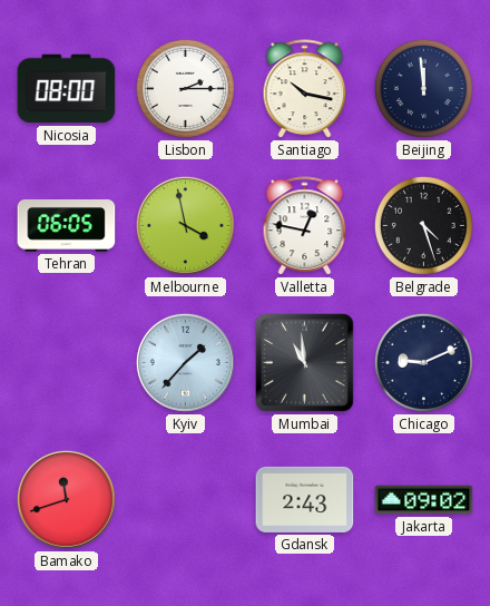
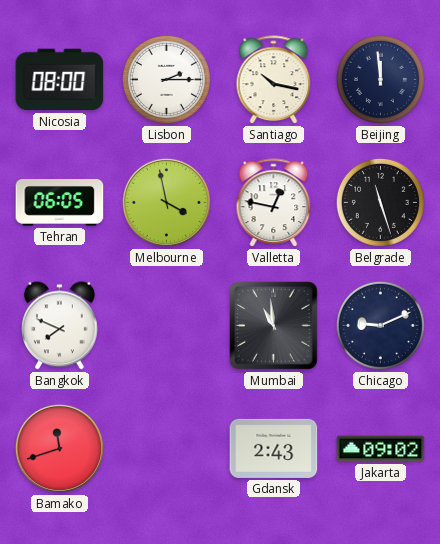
Belgrade: 4:27 -> 11:27
Bangkok: none -> 7:49
Kyiv: 1:37 -> none
